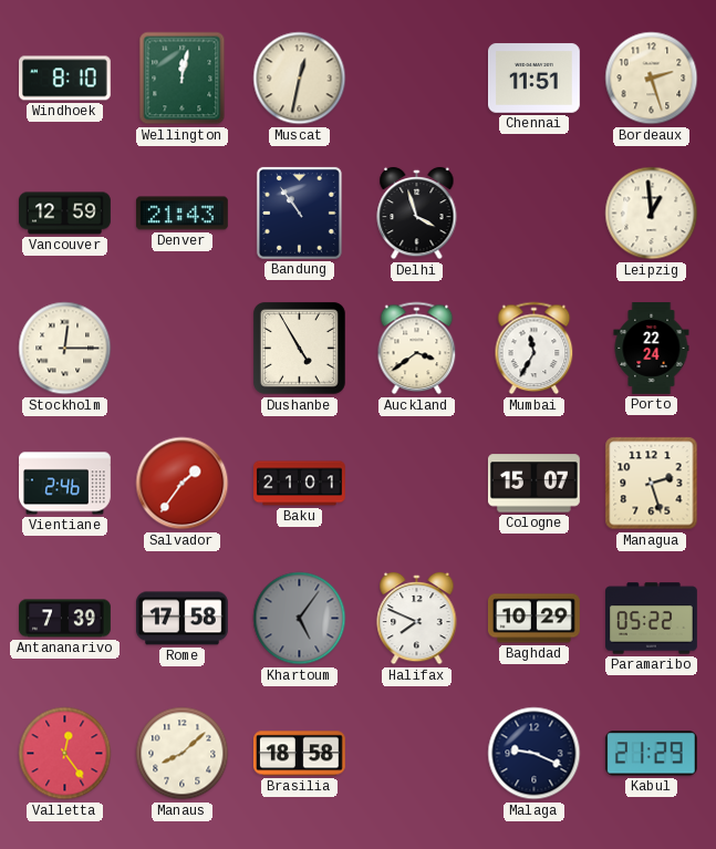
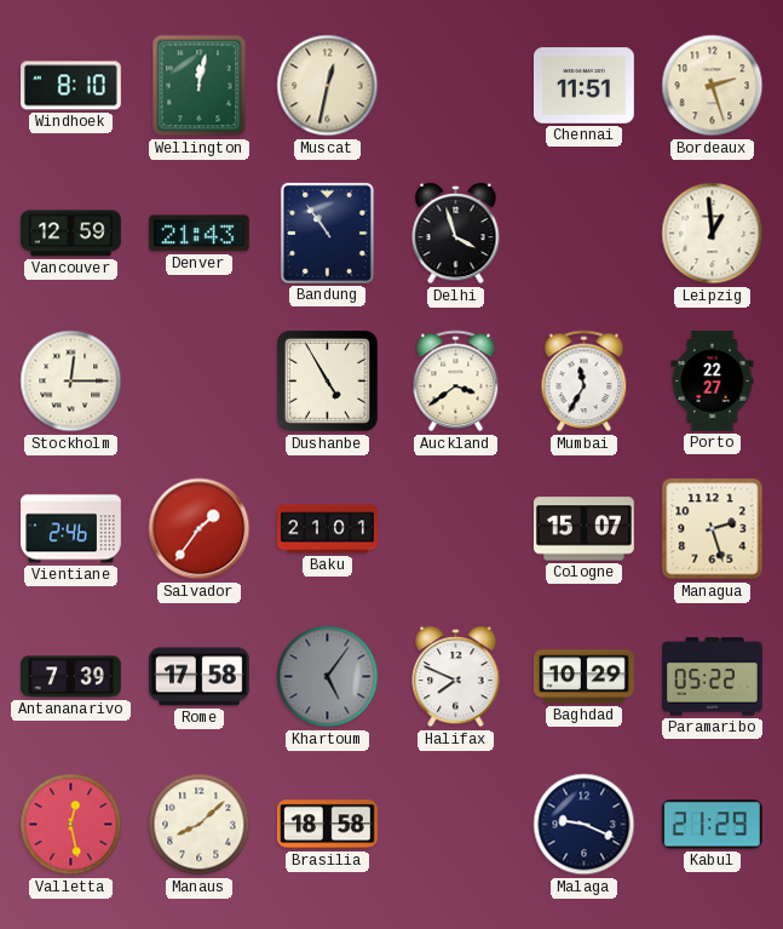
Porto: 22:24 -> 22:27
Valletta: 12:24 -> 12:28
